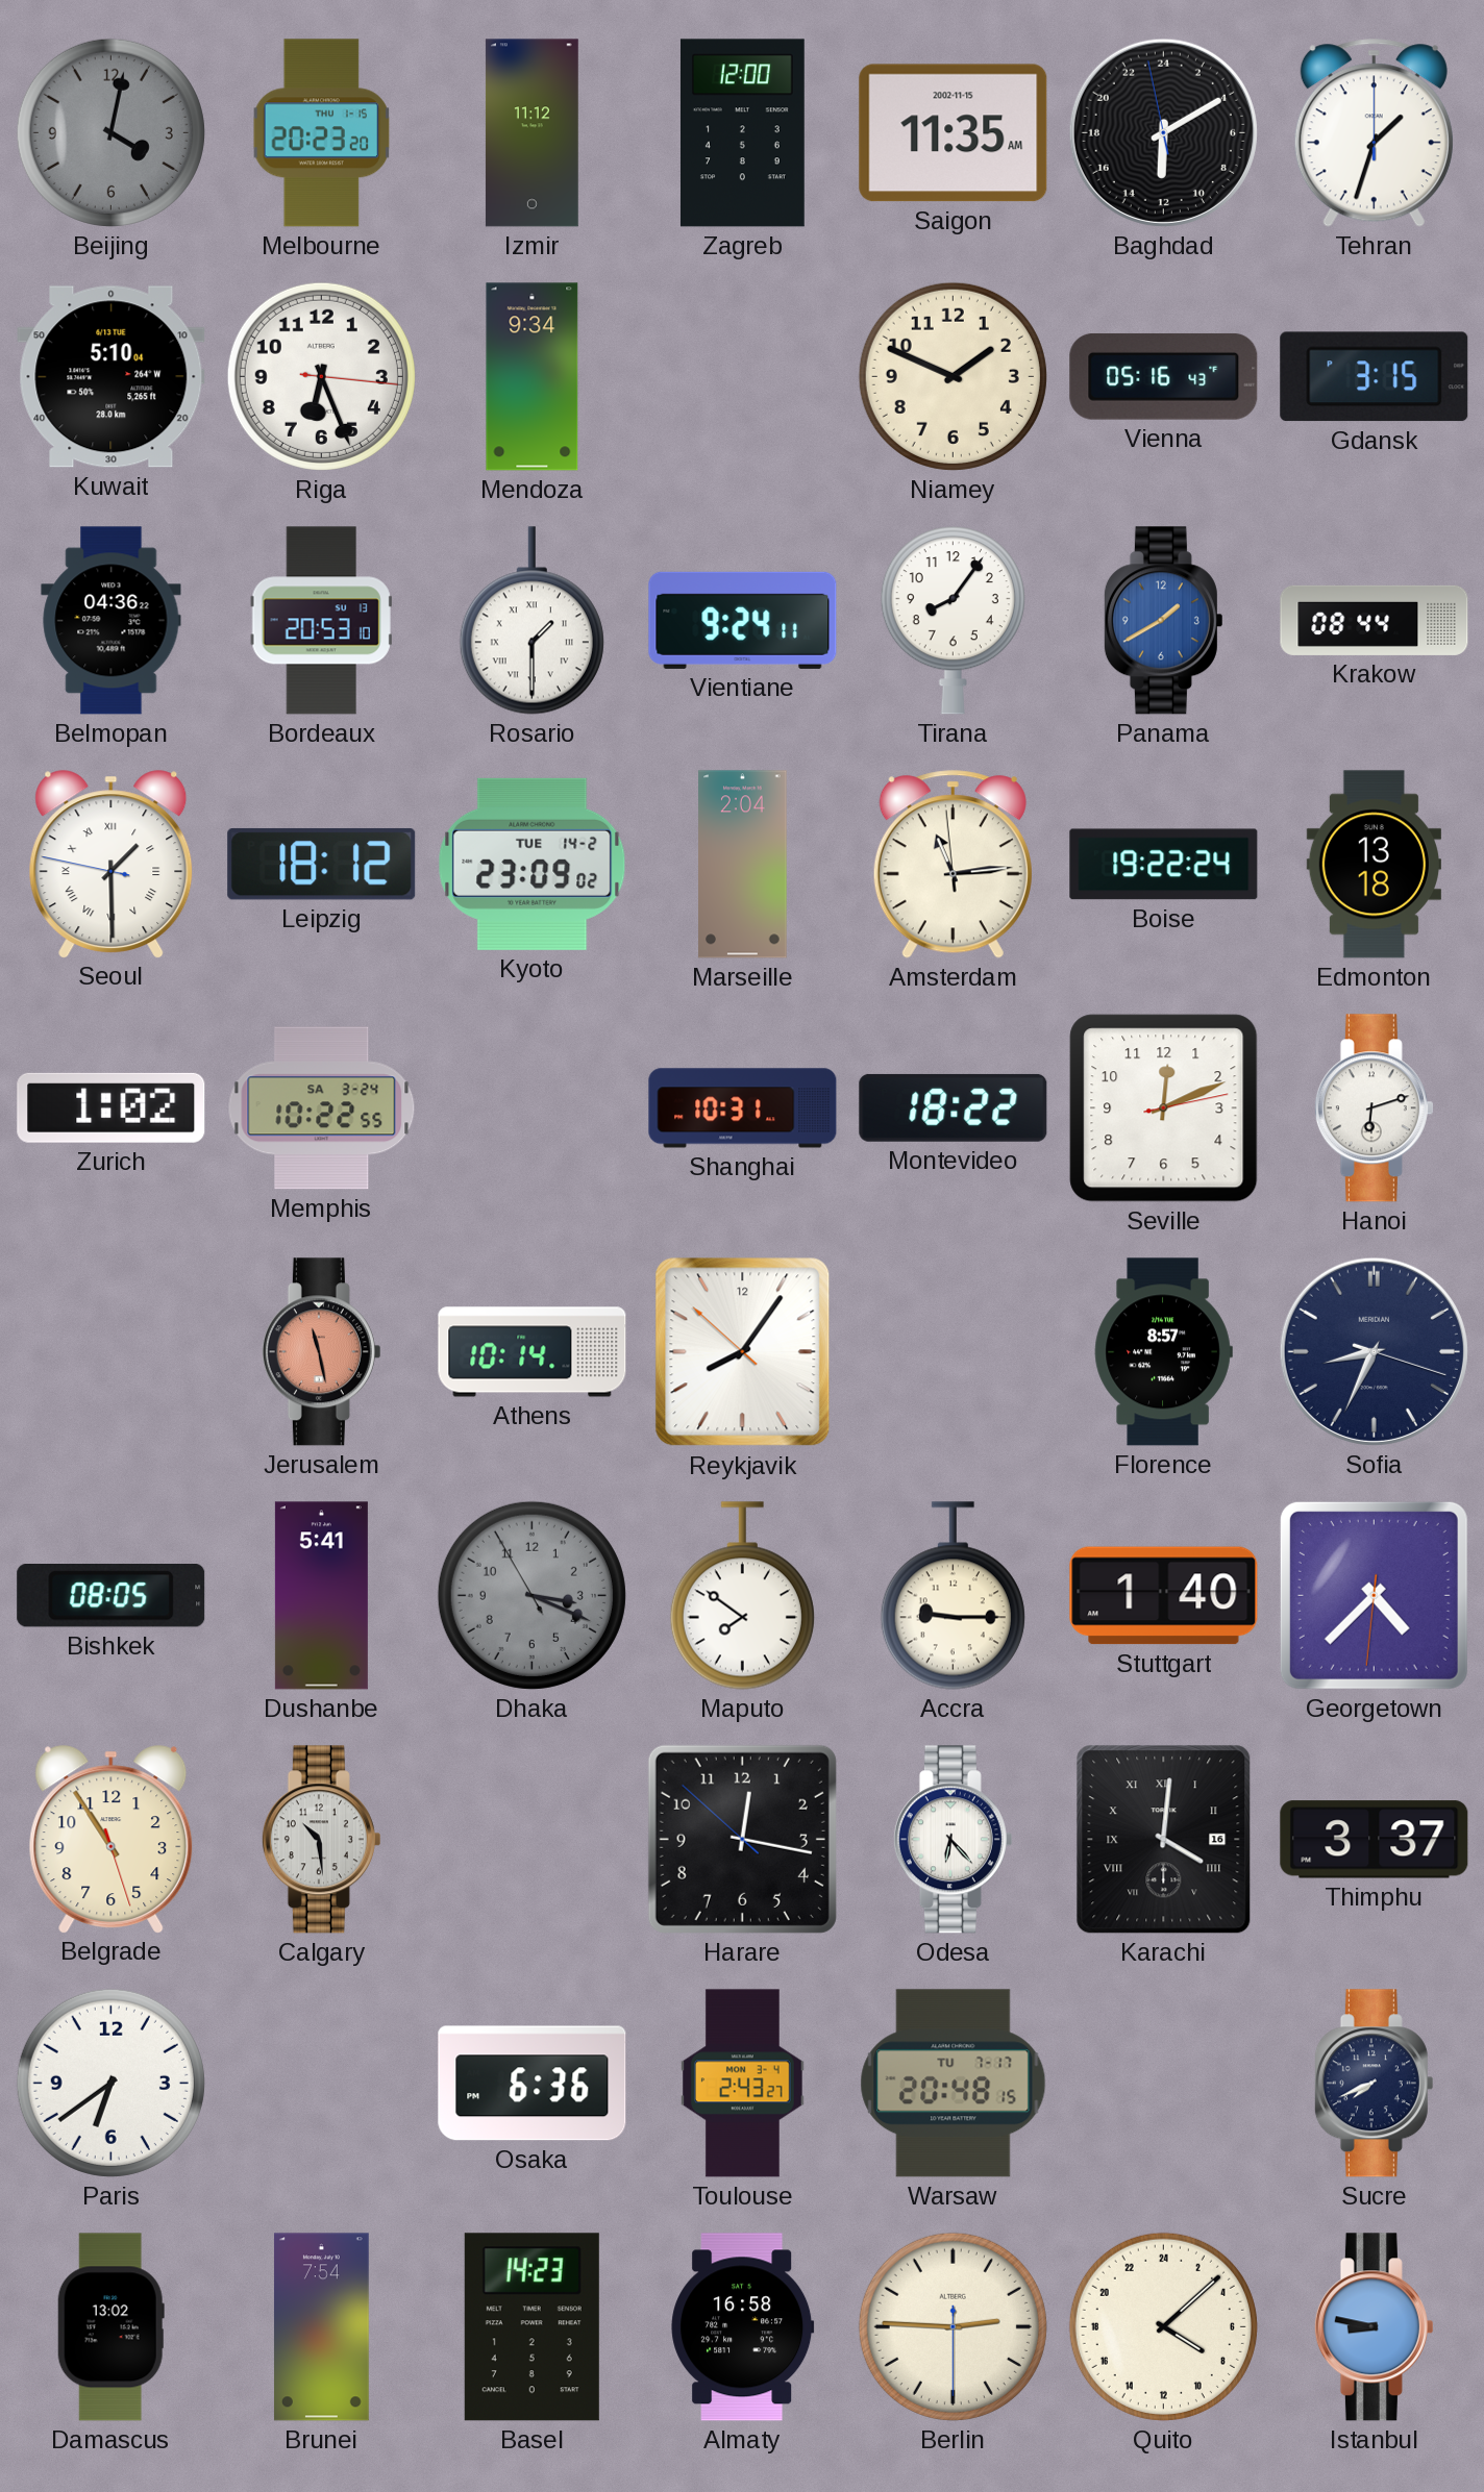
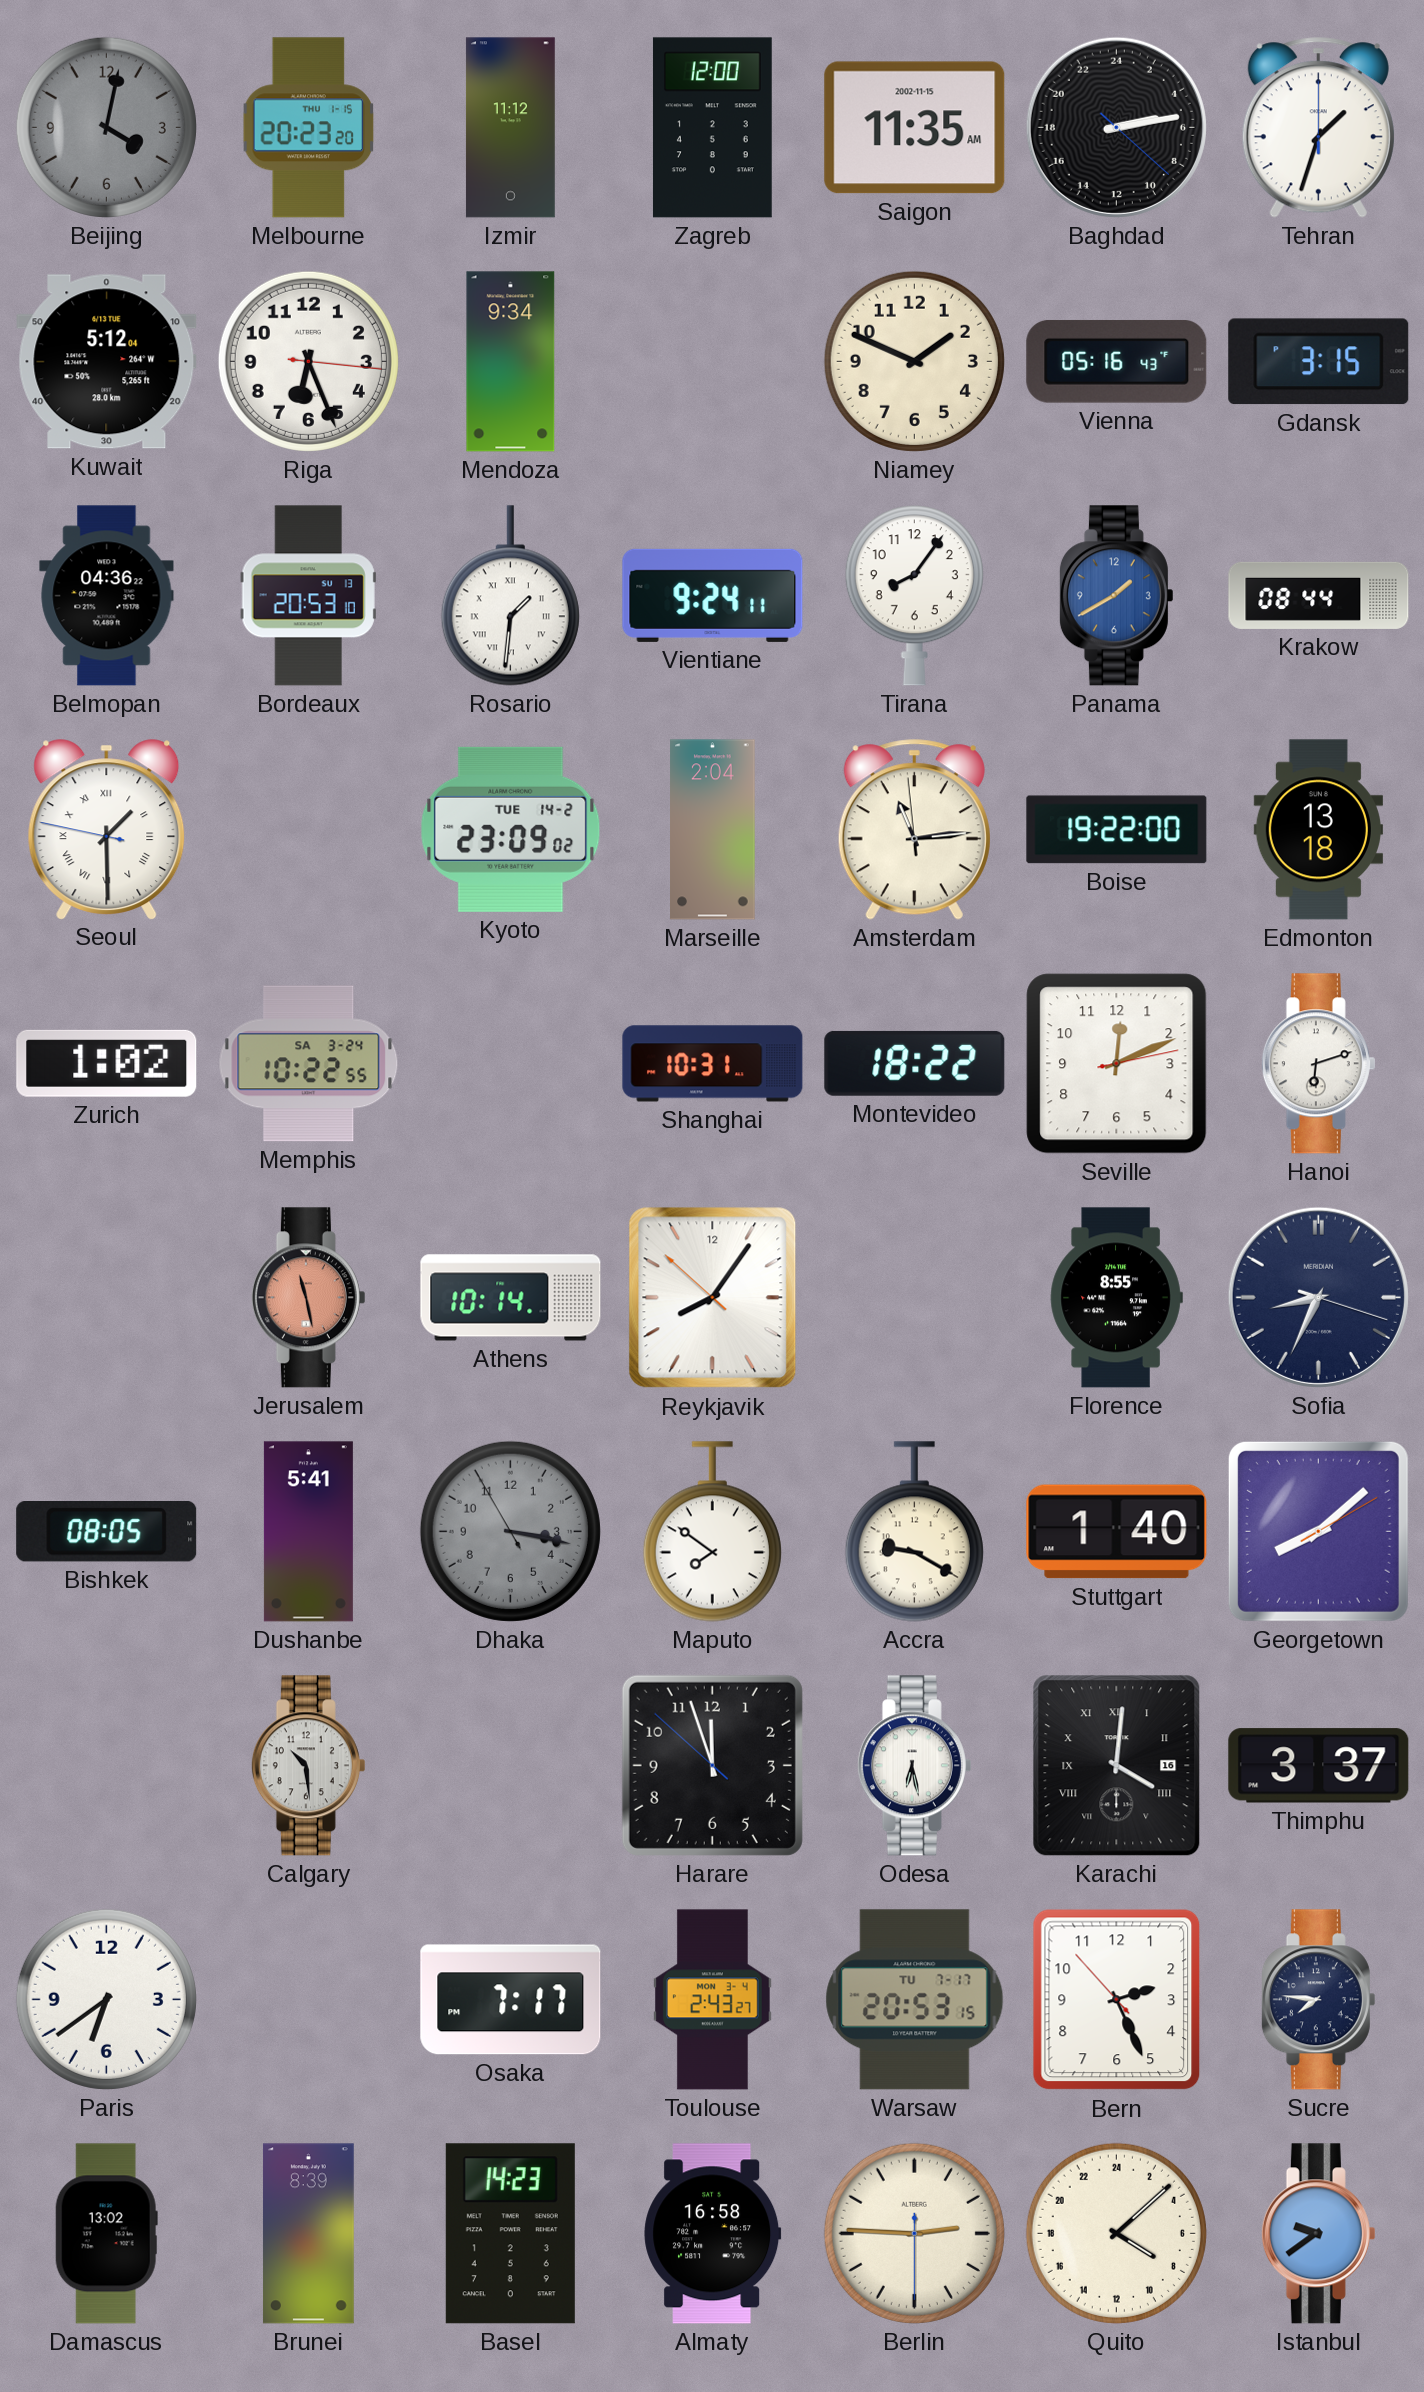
Baghdad: 12:09 -> 5:13
Kuwait: 5:10 -> 5:12
Rosario: 1:30 -> 1:31
Leipzig: 18:12 -> none
Boise: 19:22:24 -> 19:22:00
Florence: 8:57 -> 8:55
Dhaka: 3:18 -> 3:16
Accra: 9:15 -> 9:20
Georgetown: 4:37 -> 8:08
Belgrade: 10:54 -> none
Harare: 12:16 -> 11:56
Odesa: 6:23 -> 6:28
Osaka: 6:36 -> 7:17
Warsaw: 20:48 -> 20:53
Bern: none -> 2:25
Sucre: 7:41 -> 7:46
Brunei: 7:54 -> 8:39
Istanbul: 8:47 -> 9:39
